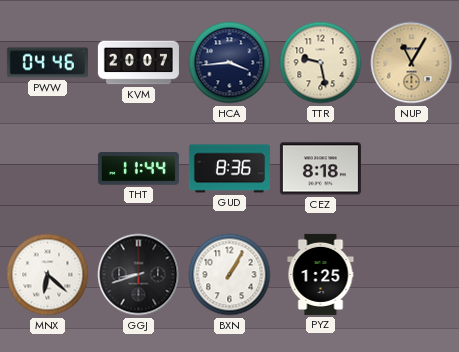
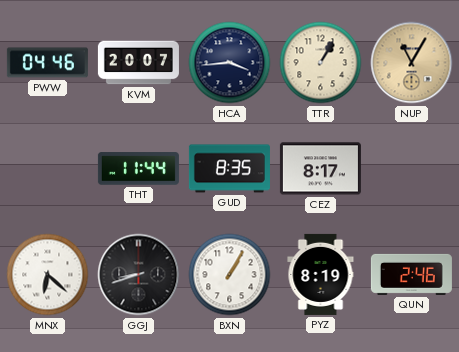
TTR: 9:28 -> 1:05
GUD: 8:36 -> 8:35
CEZ: 8:18 -> 8:17
PYZ: 1:25 -> 8:19
QUN: none -> 2:46
